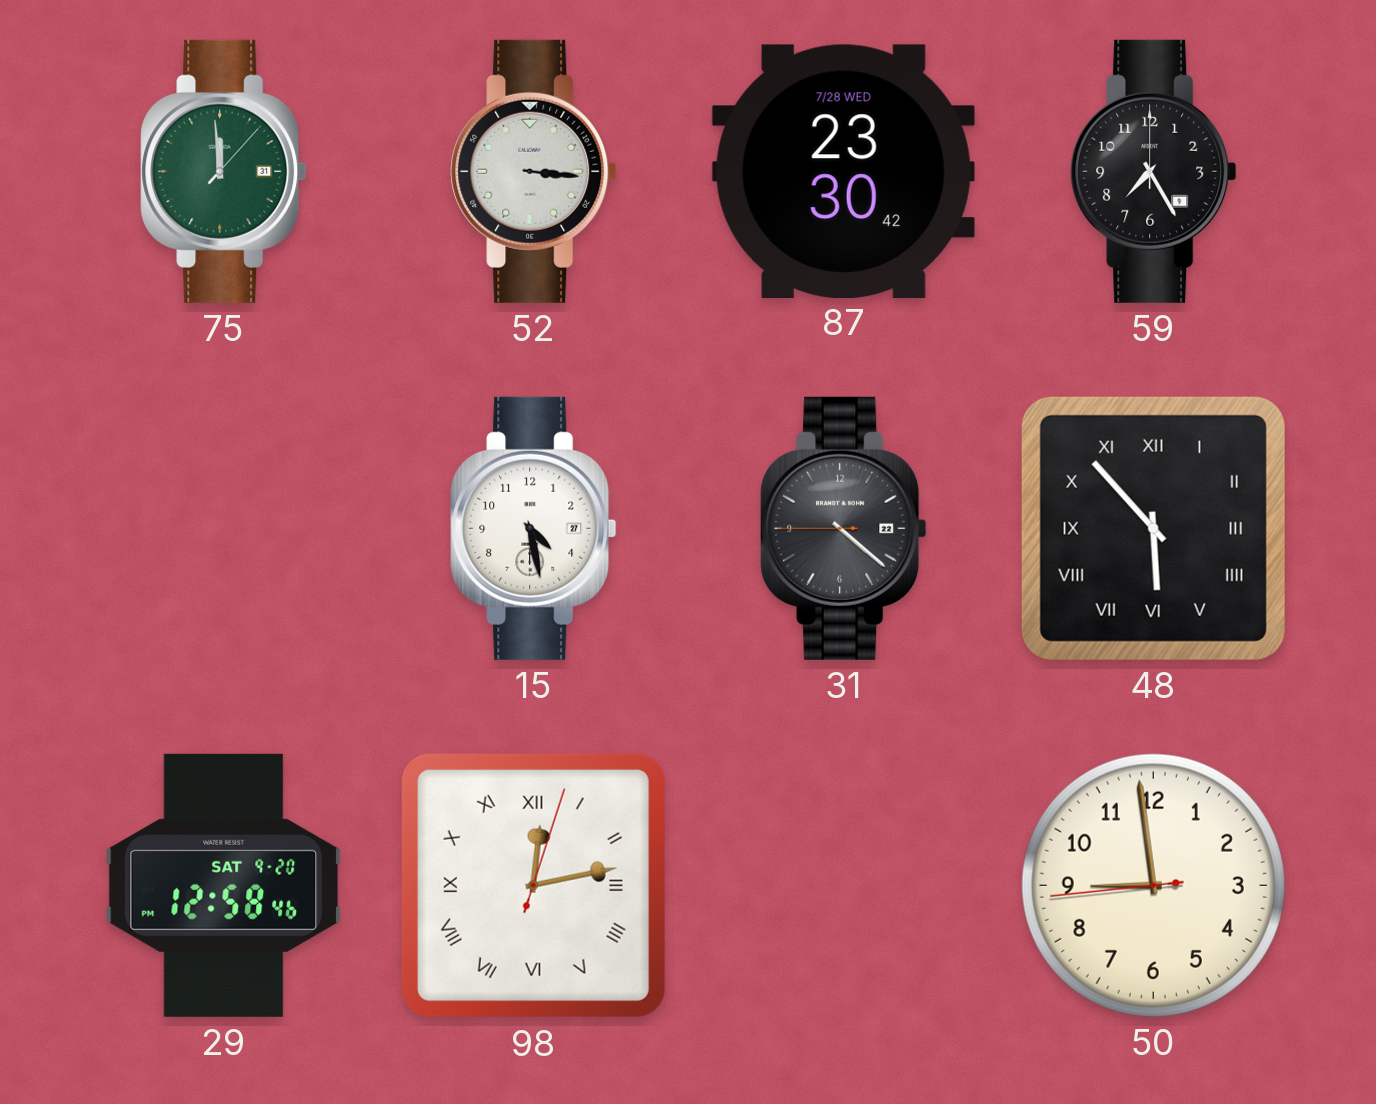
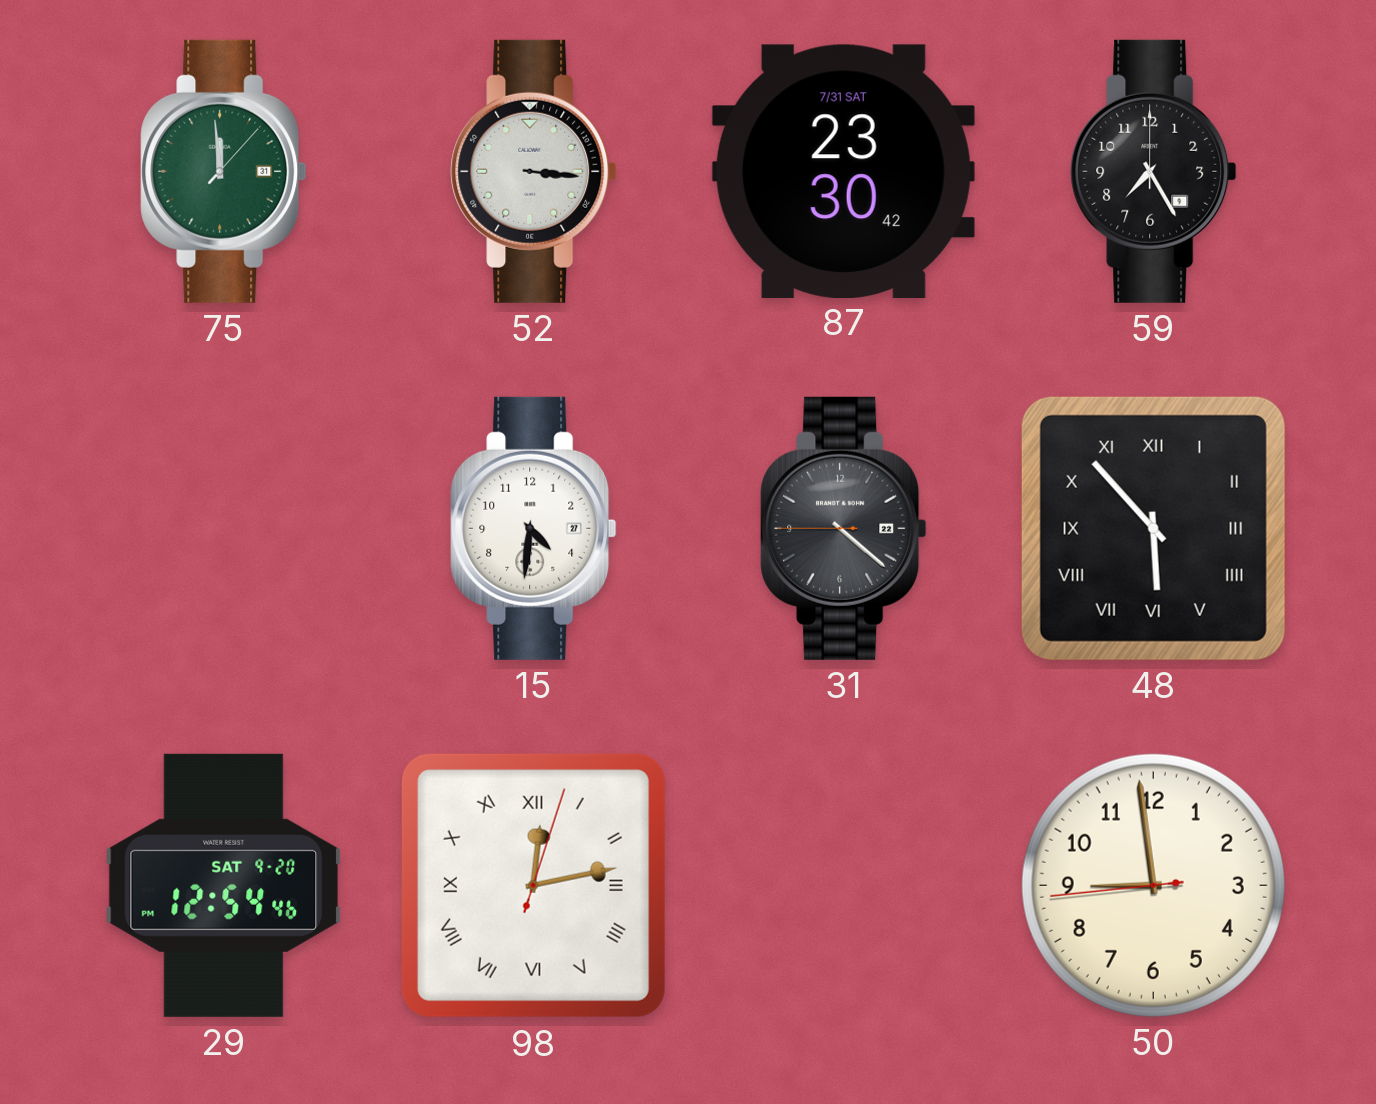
87 date: 7/28 WED -> 7/31 SAT
15: 4:28 -> 4:31
29: 12:58 -> 12:54
